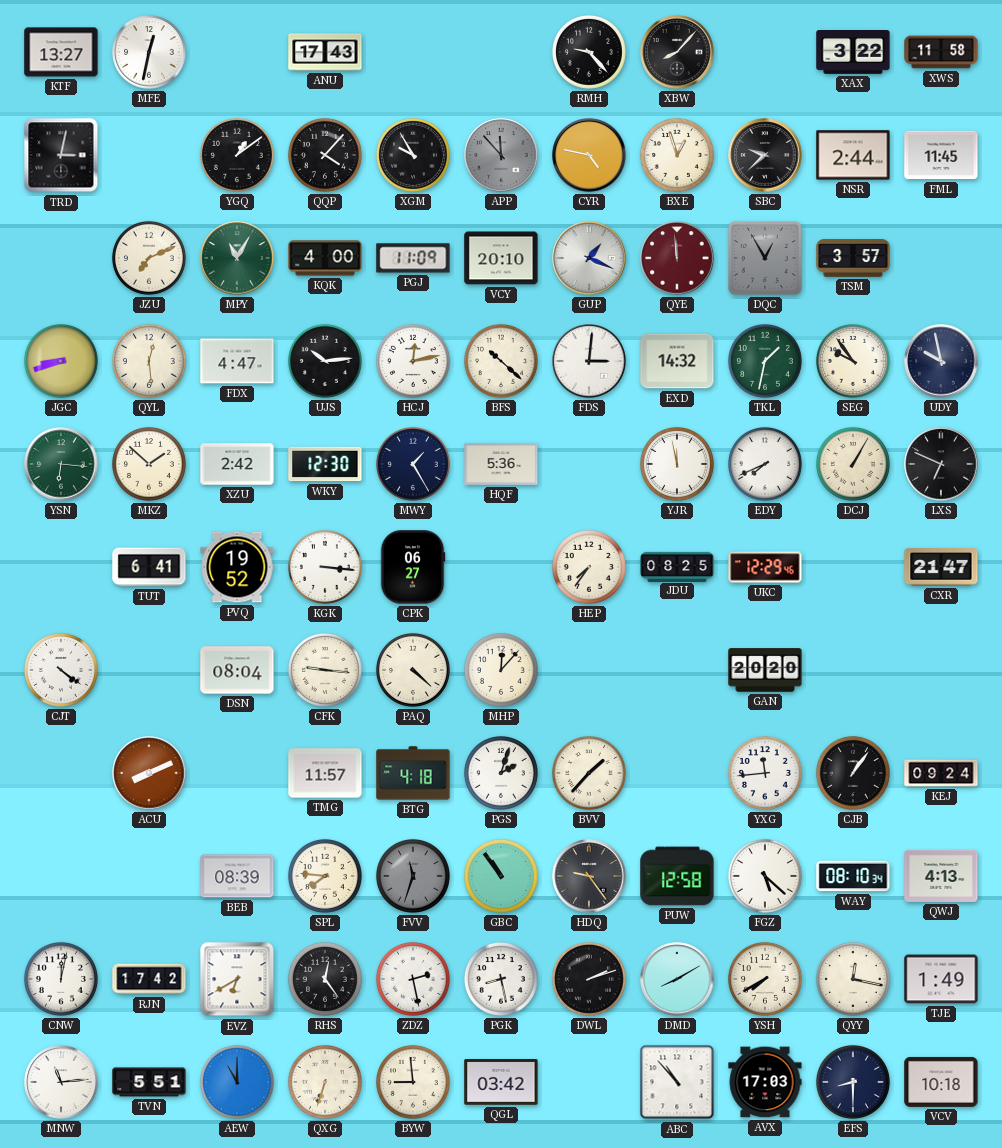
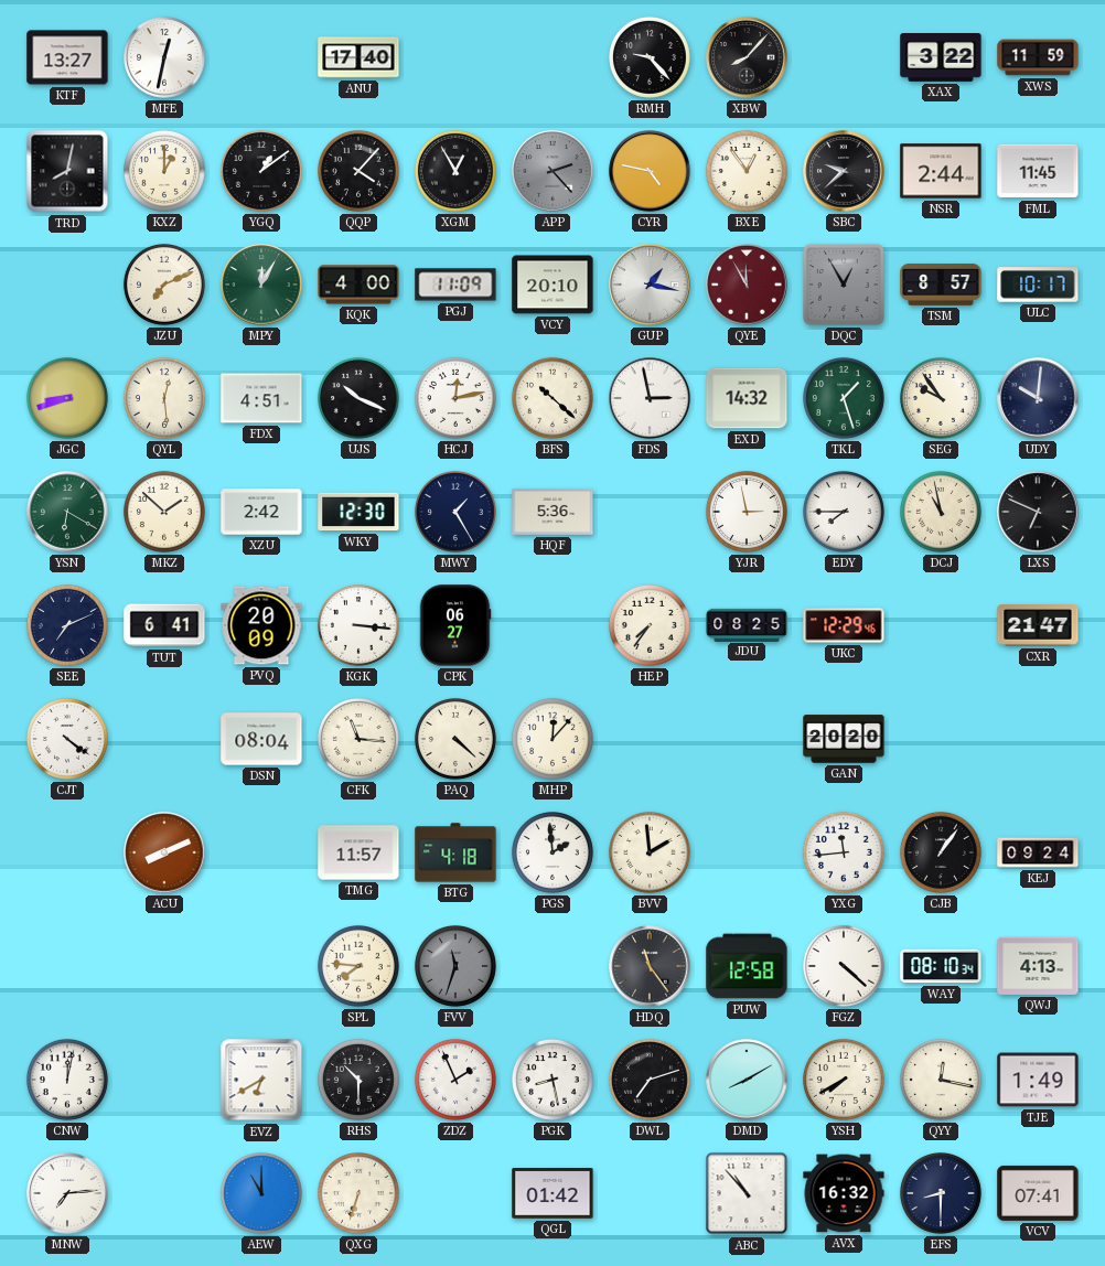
ANU: 17:43 -> 17:40
XWS: 11:58 -> 11:59
TRD: 3:02 -> 8:02
KXZ: none -> 1:00
XGM: 9:55 -> 12:55
APP: 11:53 -> 2:23
BXE: 12:57 -> 12:54
MPY: 11:05 -> 12:05
GUP: 1:19 -> 1:17
QYE: 11:59 -> 11:55
TSM: 3:57 -> 8:57
ULC: none -> 10:17
FDX: 4:47 -> 4:51
UJS: 10:14 -> 10:19
FDS: 3:01 -> 2:58
TKL: 1:32 -> 1:27
UDY: 9:58 -> 10:01
YSN: 6:16 -> 6:20
YJR: 11:58 -> 2:58
EDY: 7:41 -> 7:45
DCJ: 1:05 -> 10:58
SEE: none -> 7:11
PVQ: 19:52 -> 20:09
CFK: 9:16 -> 11:16
PGS: 2:03 -> 1:59
BVV: 1:37 -> 1:59
BEB: 08:39 -> none
GBC: 10:54 -> none
HDQ: 9:24 -> 11:24
FGZ: 5:22 -> 4:22
RJN: 17:42 -> none
RHS: 12:24 -> 10:30
ZDZ: 2:28 -> 1:56
DWL: 2:12 -> 7:12
MNW: 11:14 -> 7:14
TVN: 5:51 -> none
BYW: 8:59 -> none
QGL: 03:42 -> 01:42
AVX: 17:03 -> 16:32
VCV: 10:18 -> 07:41
